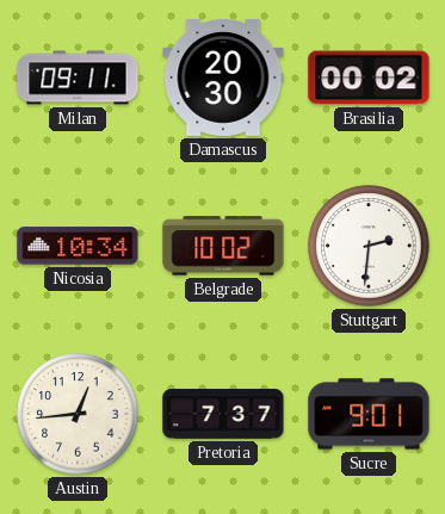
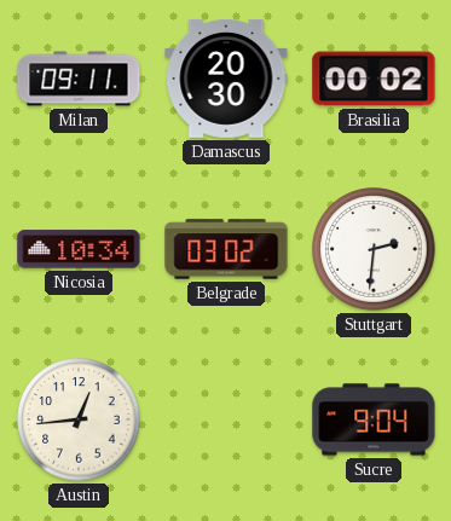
Belgrade: 10:02 -> 03:02
Pretoria: 7:37 -> none
Sucre: 9:01 -> 9:04
